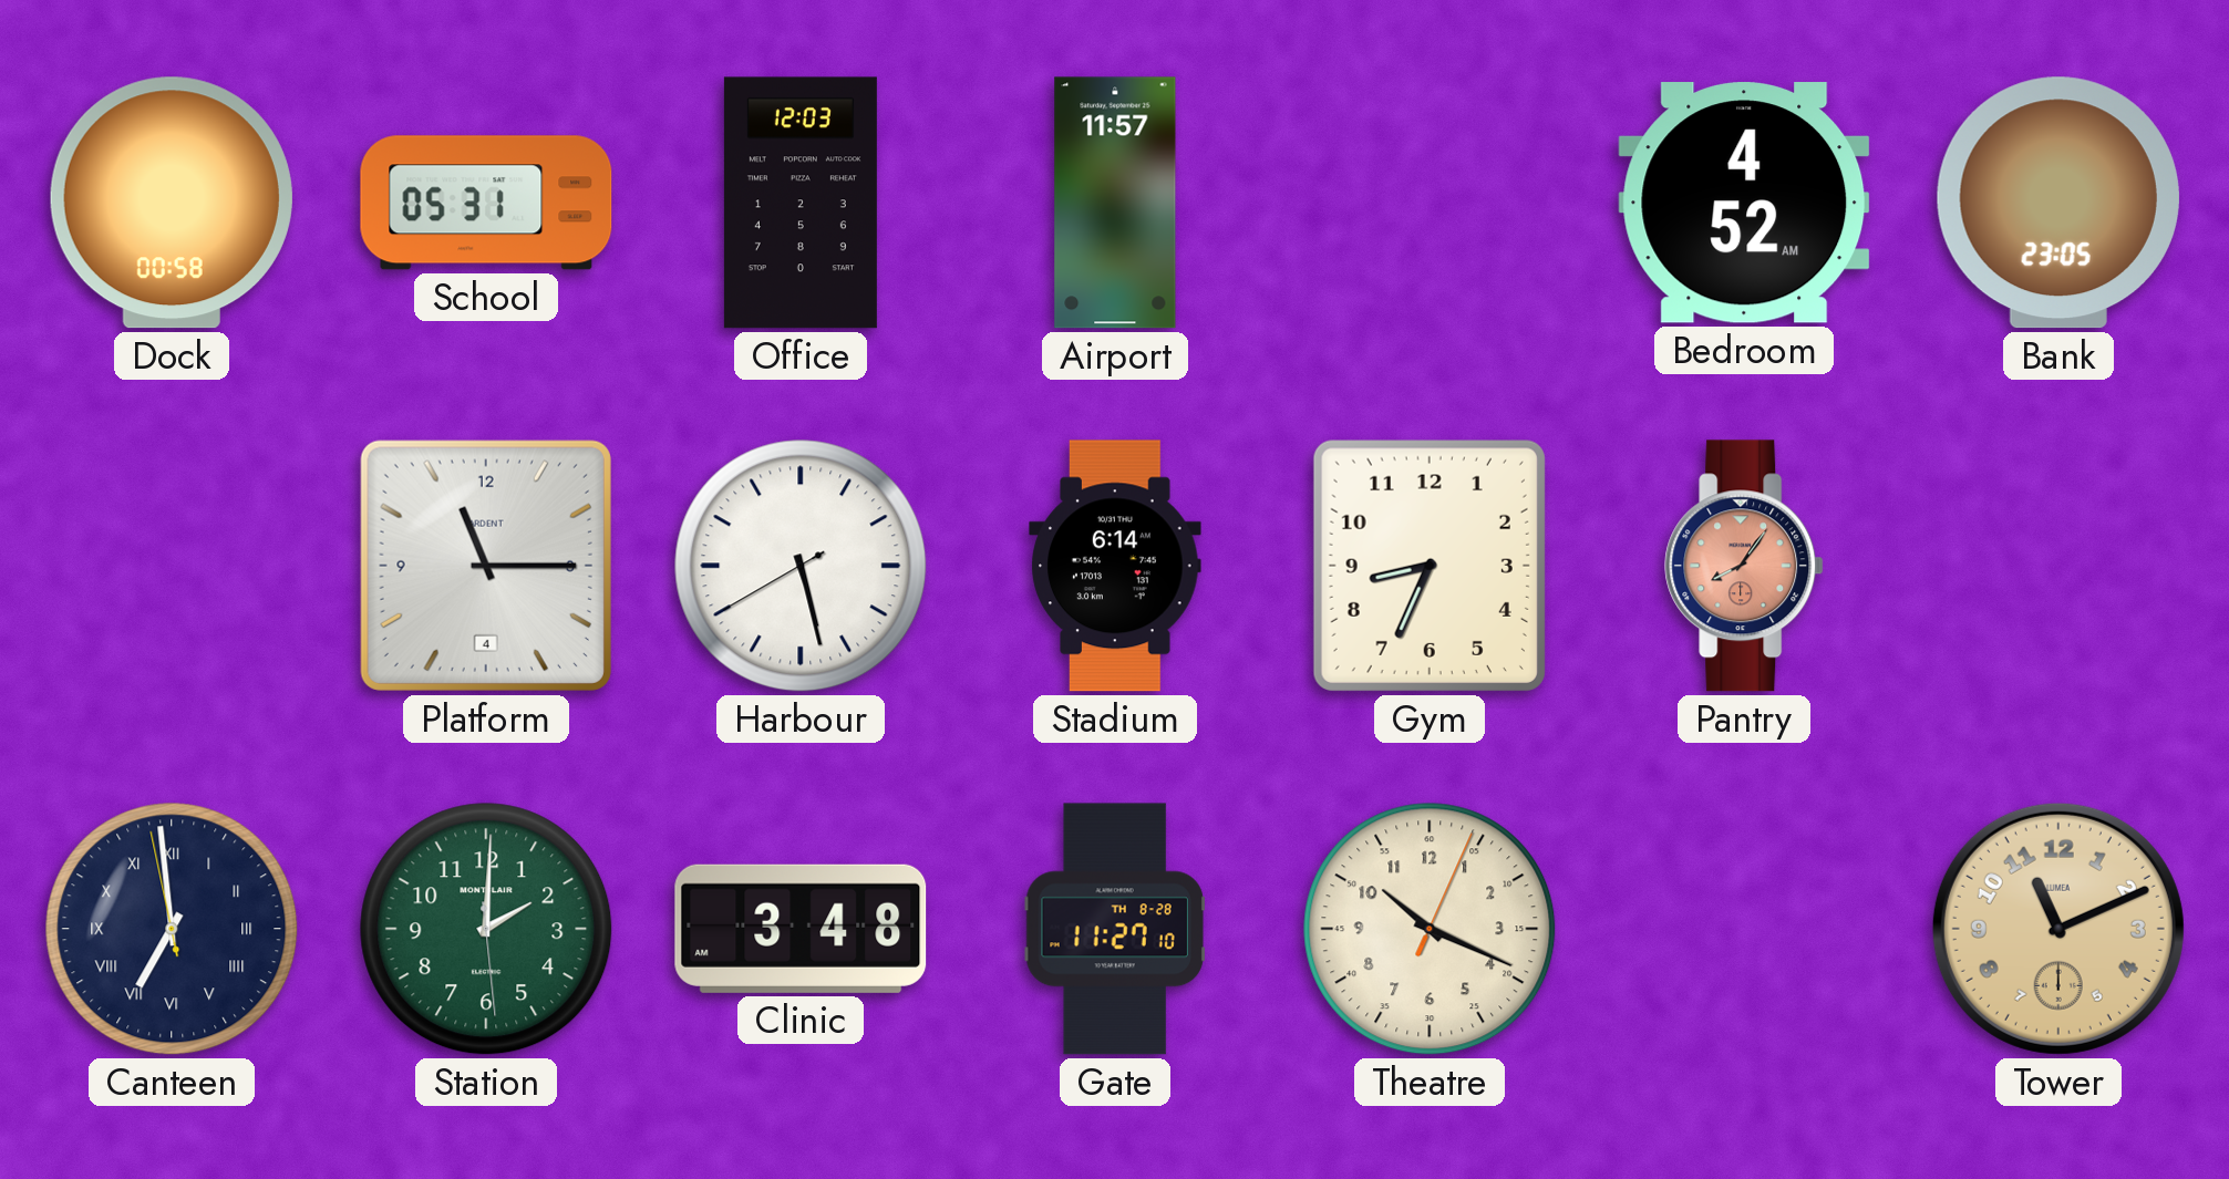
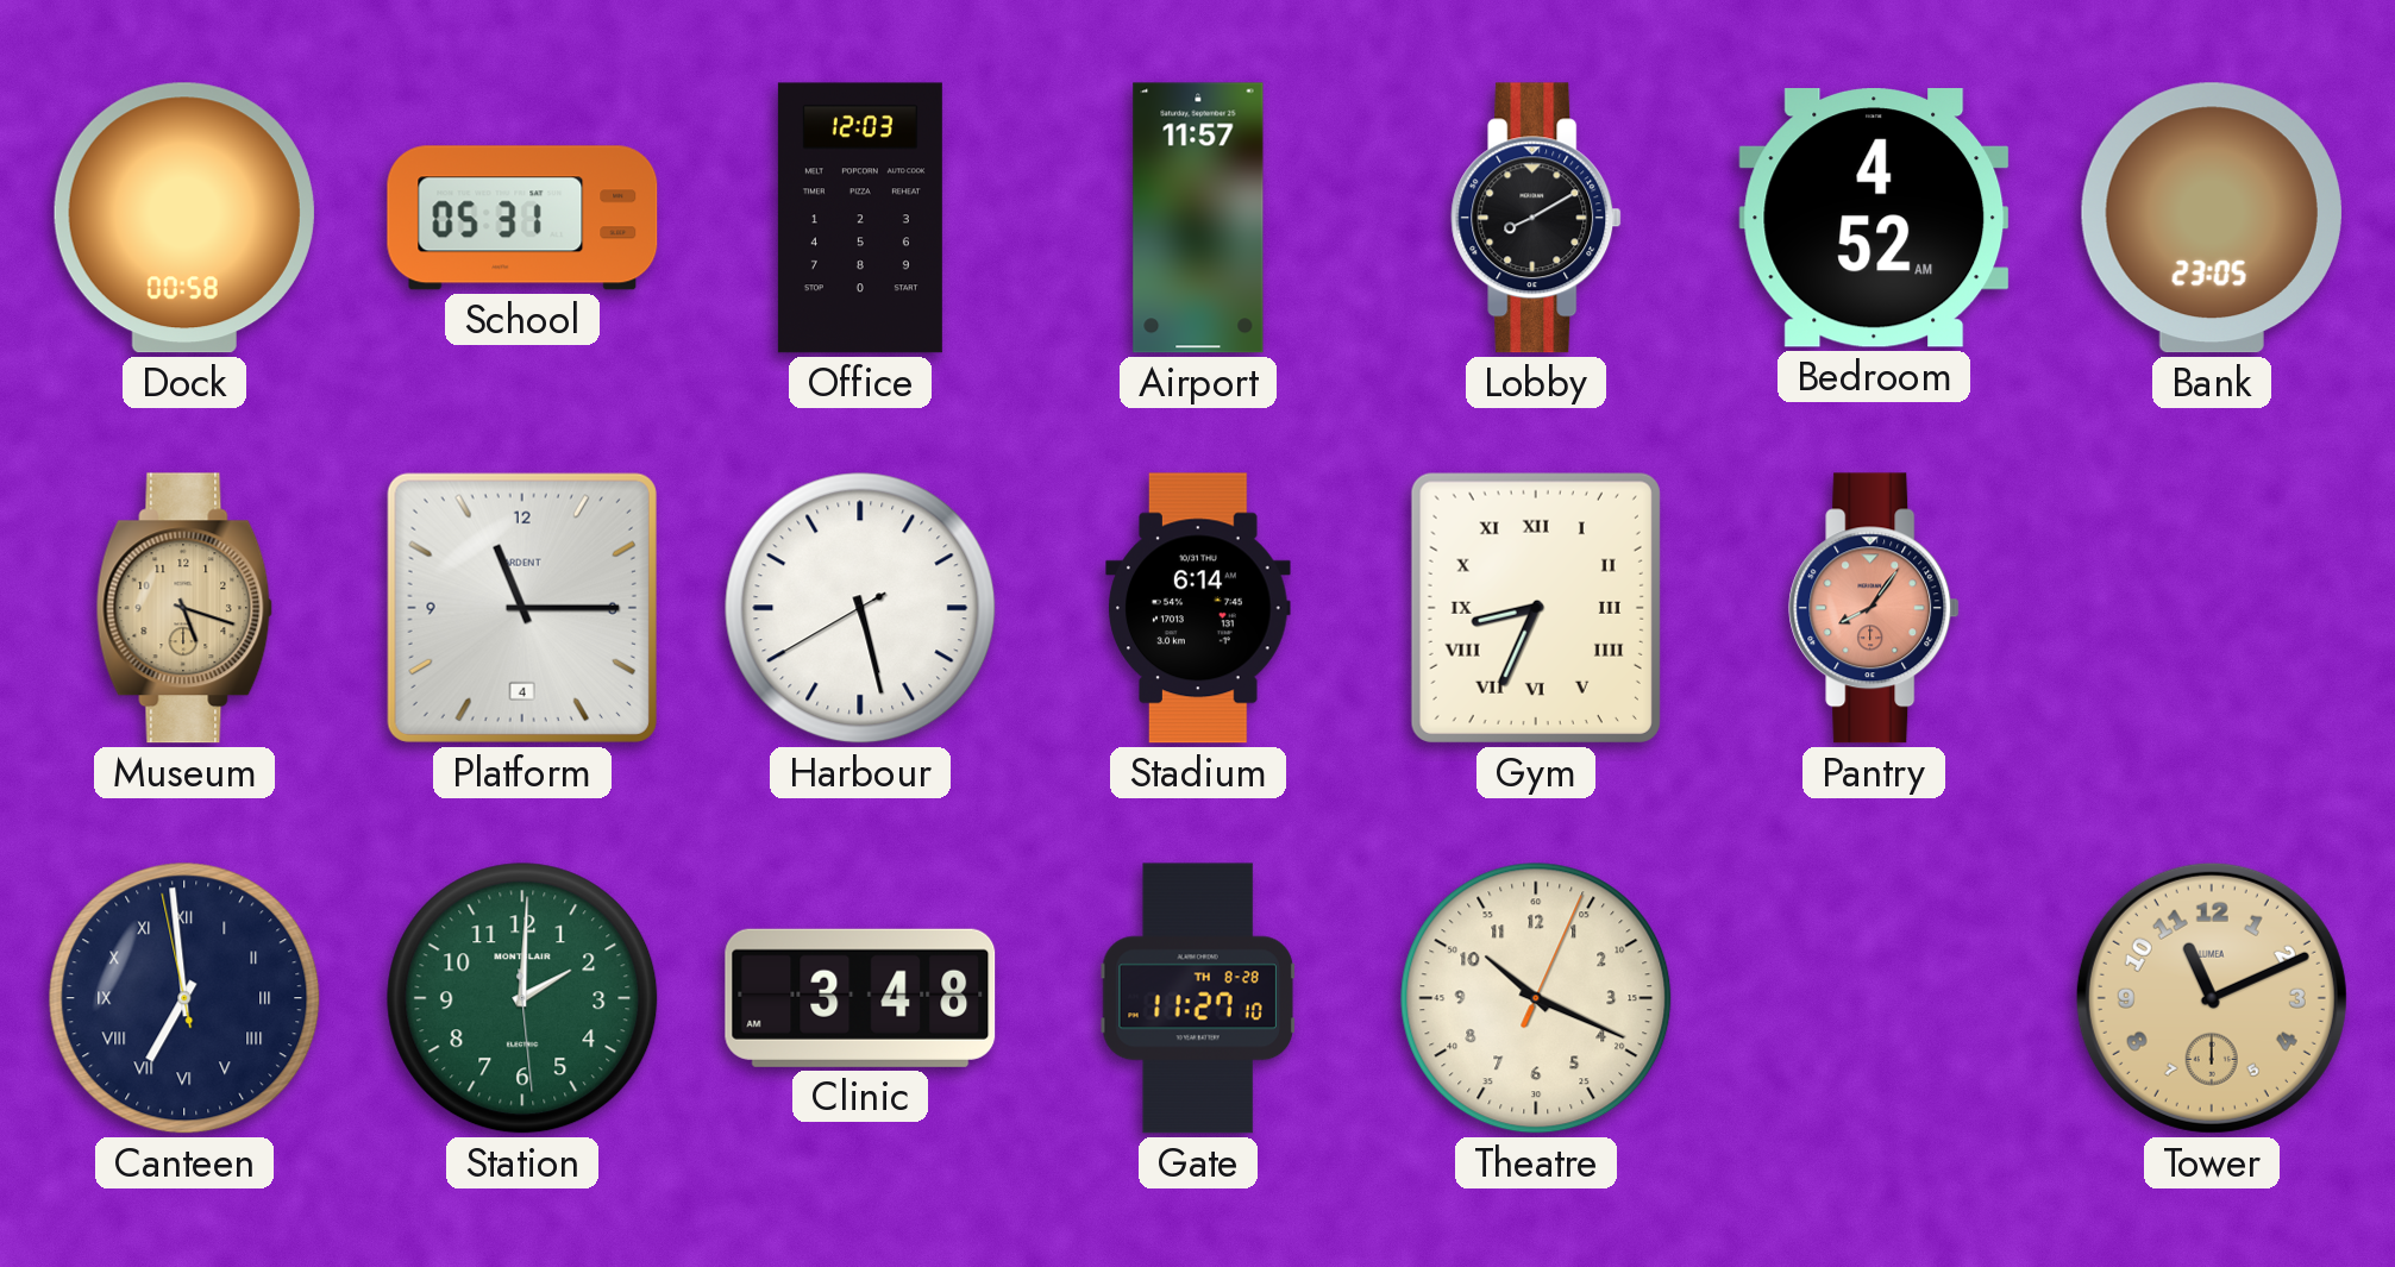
Lobby: none -> 8:10
Museum: none -> 5:18
Gym numerals: Arabic -> Roman
